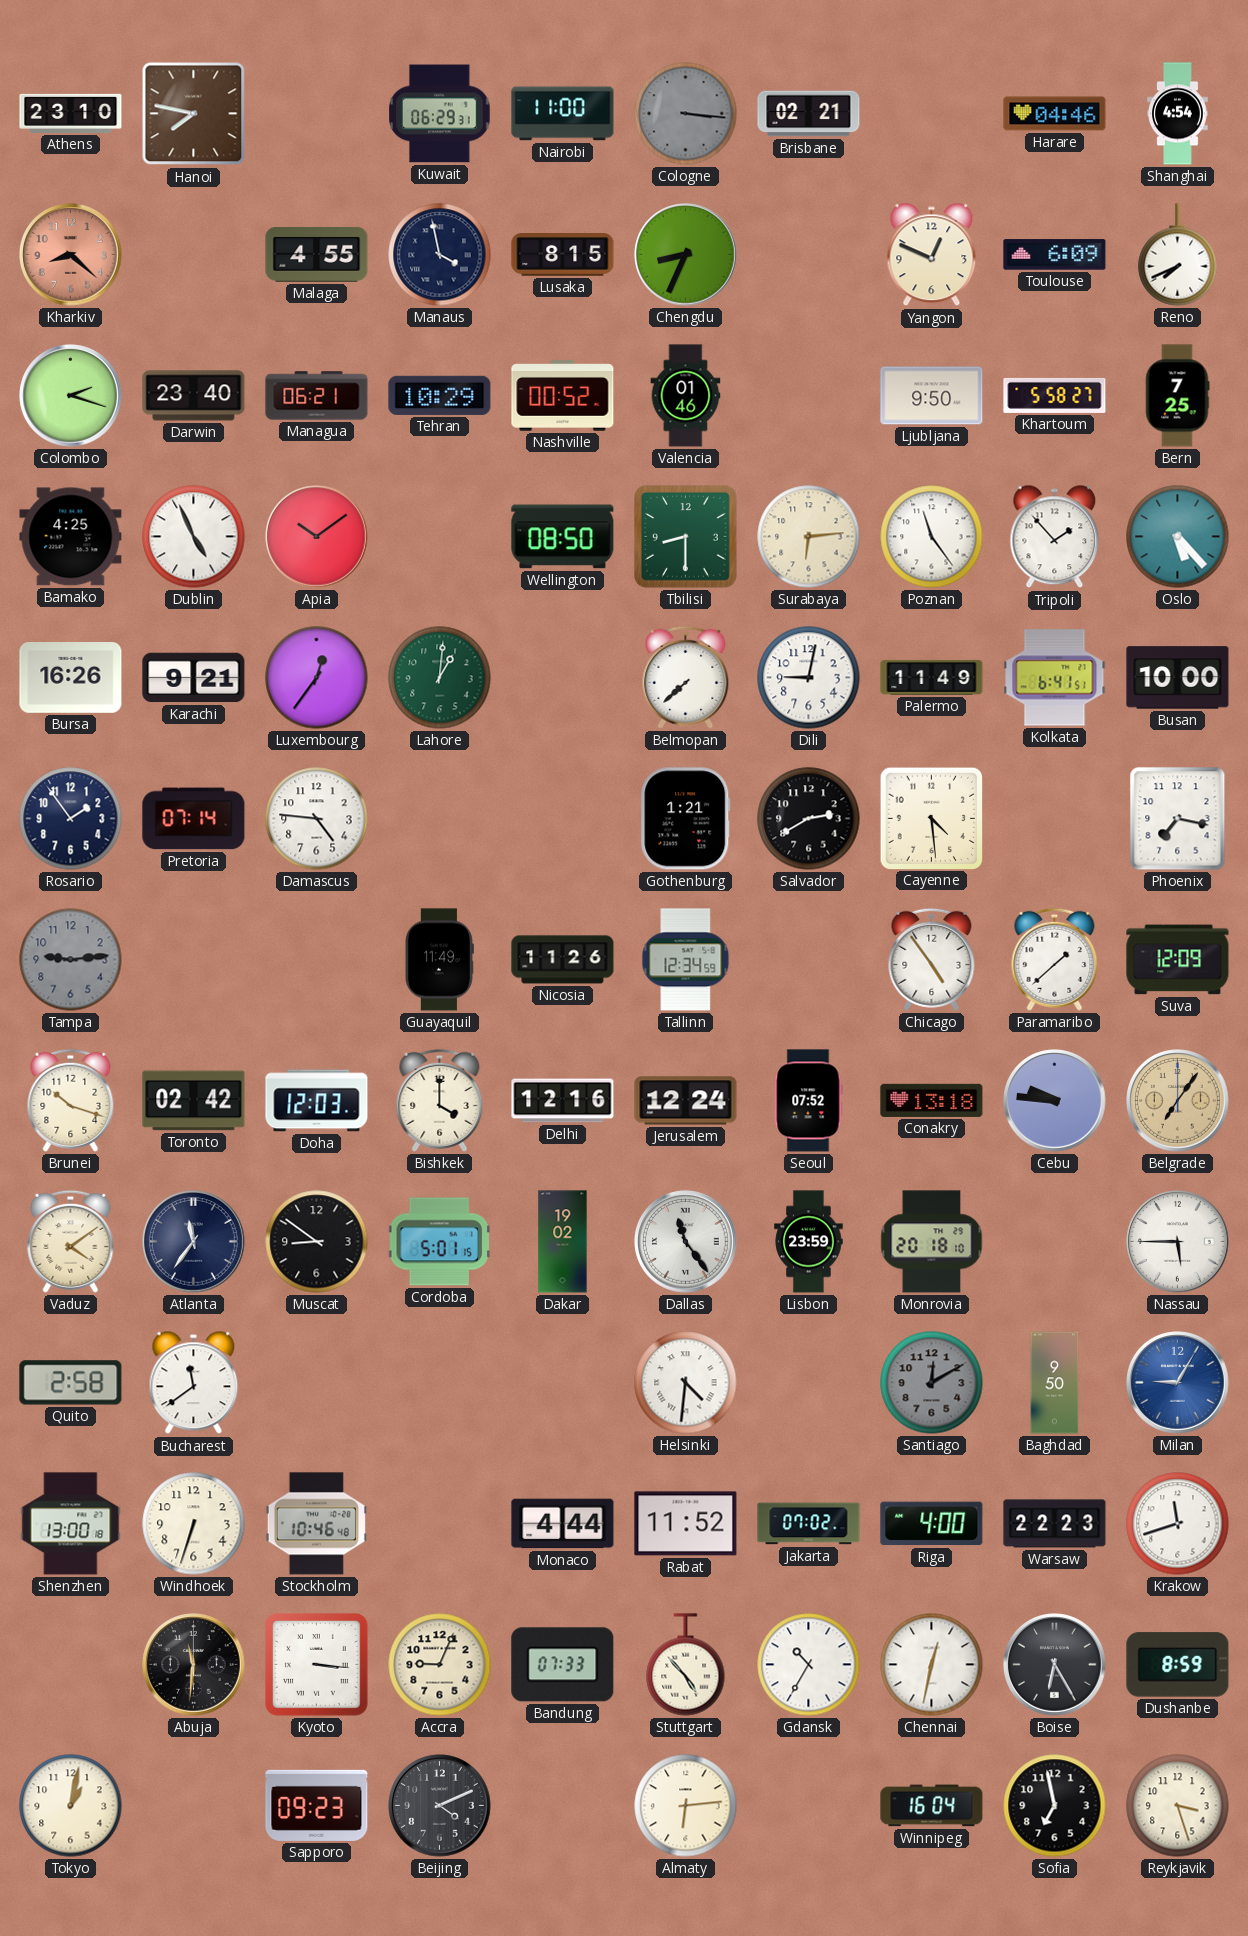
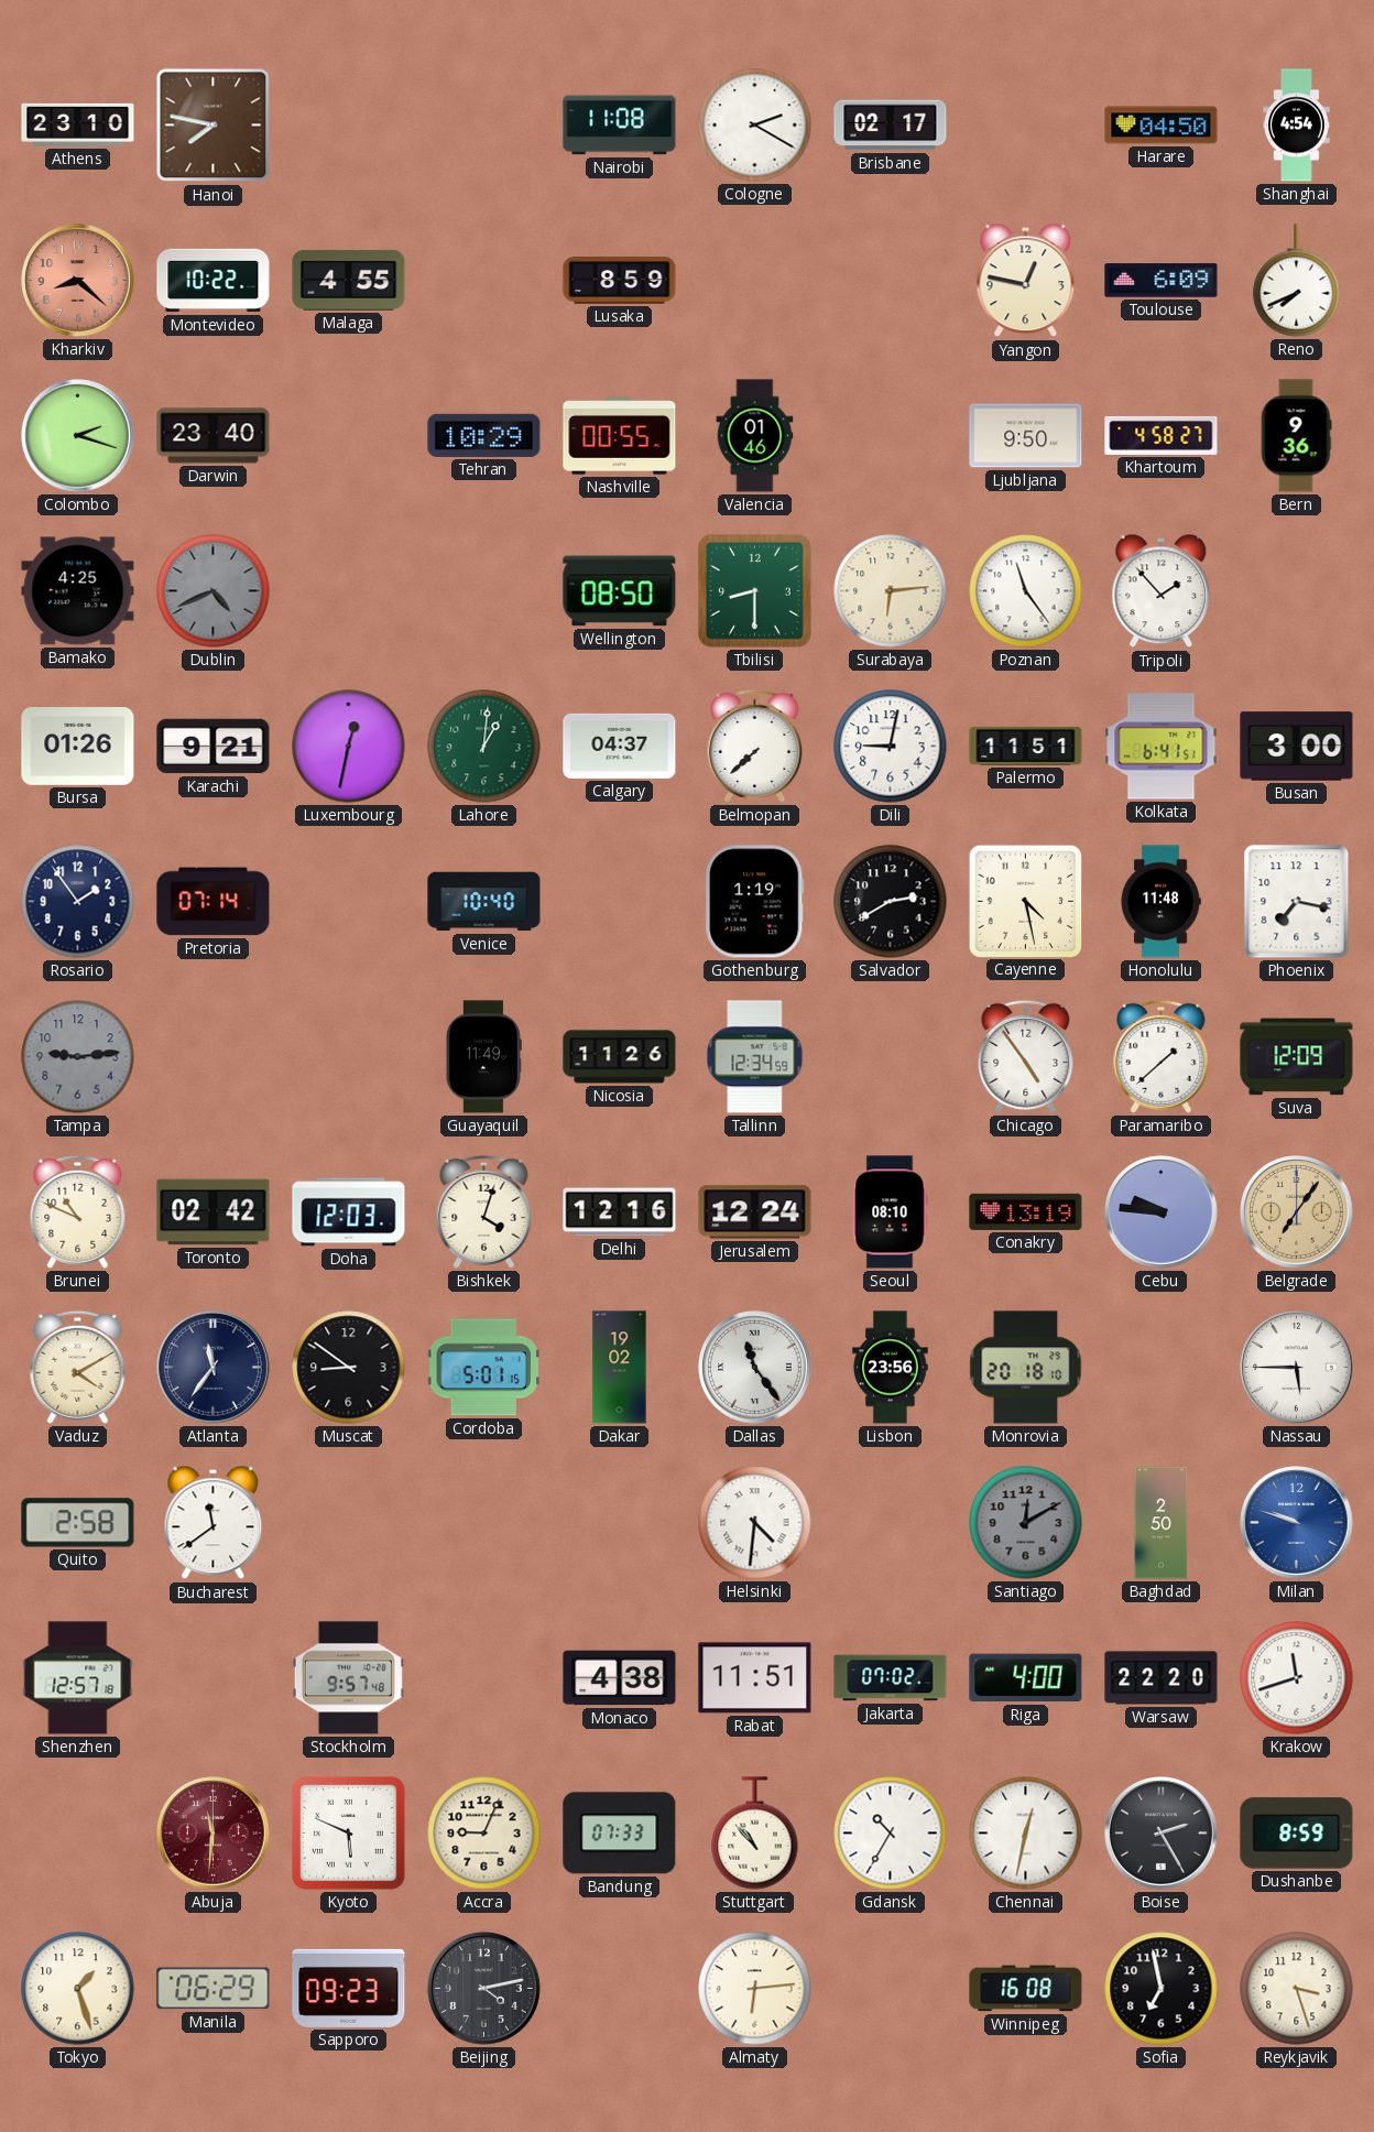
Kuwait: 06:29 -> none
Nairobi: 11:00 -> 11:08
Cologne: 3:16 -> 2:20
Cologne dial: grey -> white
Brisbane: 02:21 -> 02:17
Harare: 04:46 -> 04:50
Montevideo: none -> 10:22
Manaus: 3:58 -> none
Lusaka: 8:15 -> 8:59
Chengdu: 8:34 -> none
Yangon: 12:49 -> 12:47
Managua: 06:21 -> none
Nashville: 00:52 -> 00:55
Khartoum: 5:58 -> 4:58
Bern: 7:25 -> 9:36
Dublin: 4:56 -> 4:41
Dublin dial: white -> grey
Apia: 10:09 -> none
Oslo: 5:23 -> none
Bursa: 16:26 -> 01:26
Luxembourg: 12:36 -> 12:32
Calgary: none -> 04:37
Palermo: 11:49 -> 11:51
Busan: 10:00 -> 3:00
Damascus: 4:46 -> none
Venice: none -> 10:40
Gothenburg: 1:21 -> 1:19
Cayenne: 4:29 -> 4:28
Honolulu: none -> 11:48
Brunei: 10:18 -> 10:49
Bishkek: 4:00 -> 4:03
Seoul: 07:52 -> 08:10
Conakry: 13:18 -> 13:19
Vaduz: 4:09 -> 4:10
Lisbon: 23:59 -> 23:56
Baghdad: 9:50 -> 2:50
Milan: 9:05 -> 9:48
Shenzhen: 13:00 -> 12:57
Windhoek: 6:33 -> none
Stockholm: 10:46 -> 9:57
Monaco: 4:44 -> 4:38
Rabat: 11:52 -> 11:51
Warsaw: 22:23 -> 22:20
Abuja dial: black -> burgundy
Kyoto: 3:16 -> 5:49
Stuttgart: 4:53 -> 10:53
Boise: 6:25 -> 2:25
Tokyo: 1:02 -> 1:27
Manila: none -> 06:29
Beijing: 4:11 -> 4:13
Winnipeg: 16:04 -> 16:08
